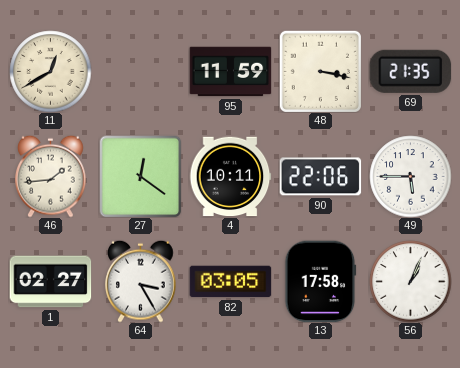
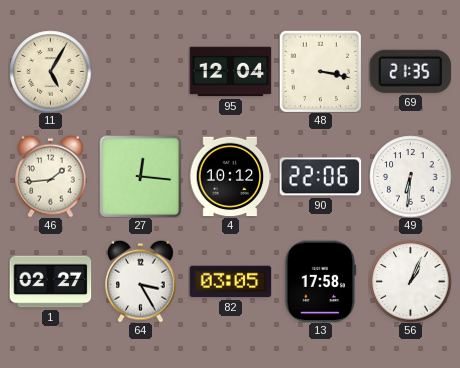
11: 12:40 -> 5:05
95: 11:59 -> 12:04
27: 12:21 -> 12:16
4: 10:11 -> 10:12
49: 5:45 -> 6:31
